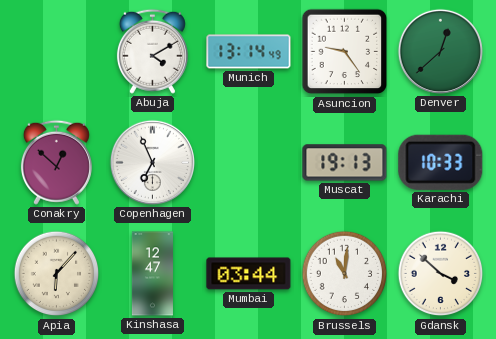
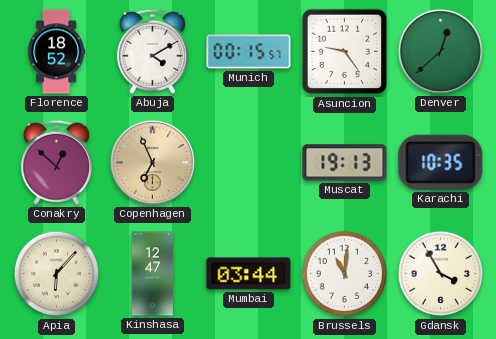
Florence: none -> 18:52
Munich: 13:14 -> 00:15
Copenhagen dial: white -> champagne
Karachi: 10:33 -> 10:35
Gdansk: 3:52 -> 3:55
